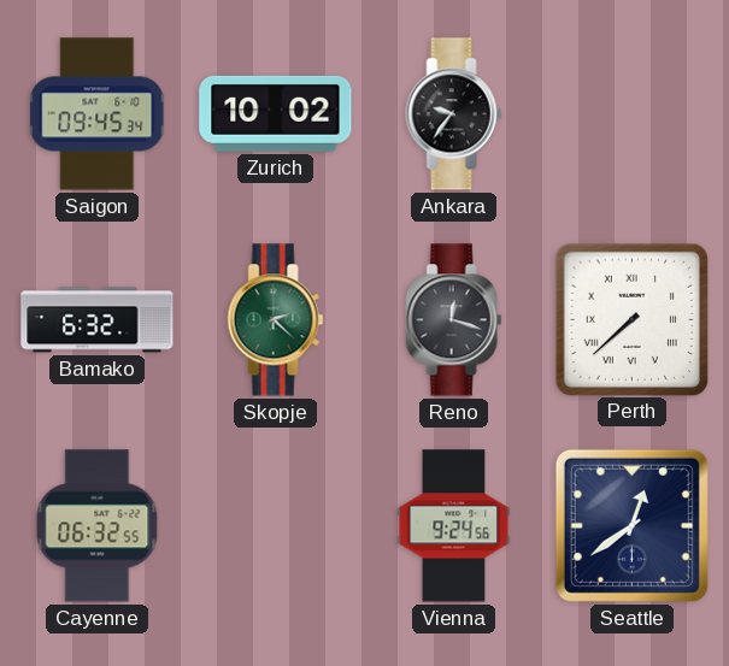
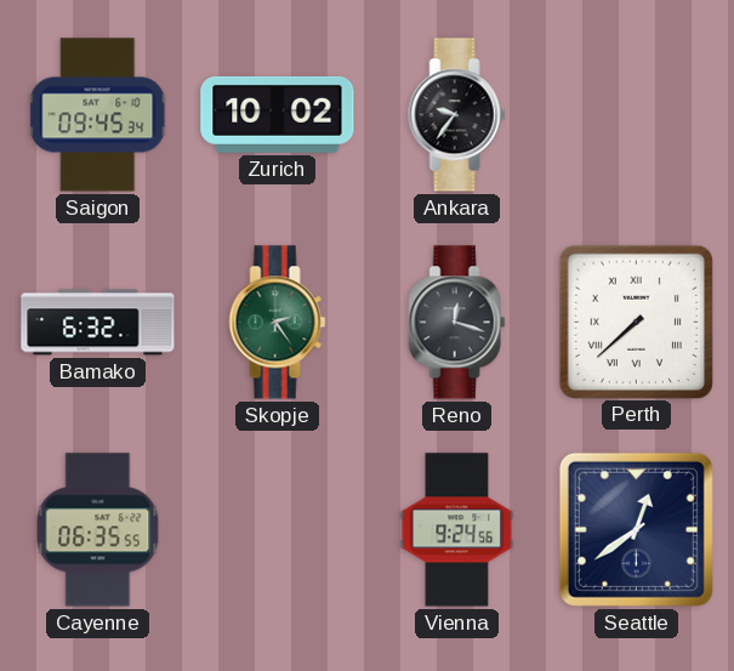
Skopje: 2:22 -> 2:24
Cayenne: 06:32 -> 06:35
